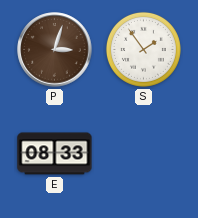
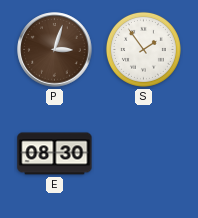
E: 08:33 -> 08:30
